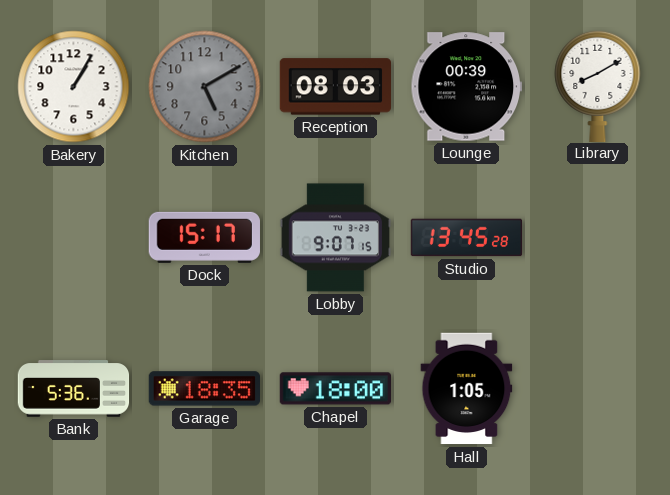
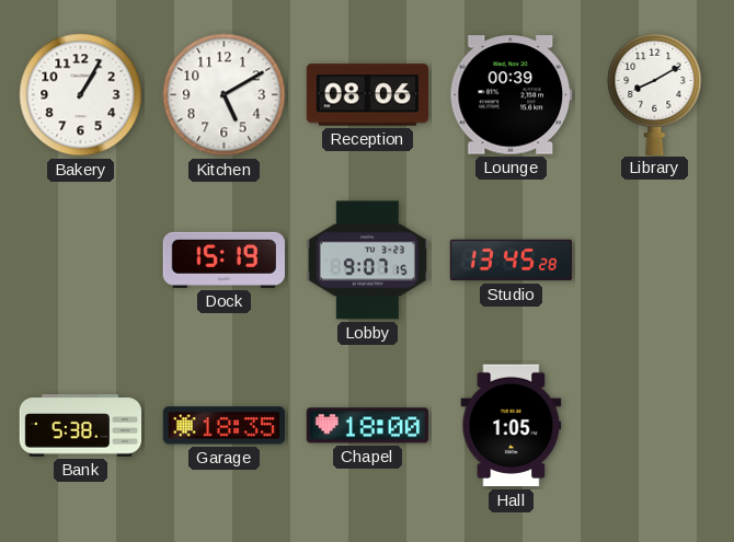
Kitchen dial: grey -> white
Reception: 08:03 -> 08:06
Dock: 15:17 -> 15:19
Bank: 5:36 -> 5:38
